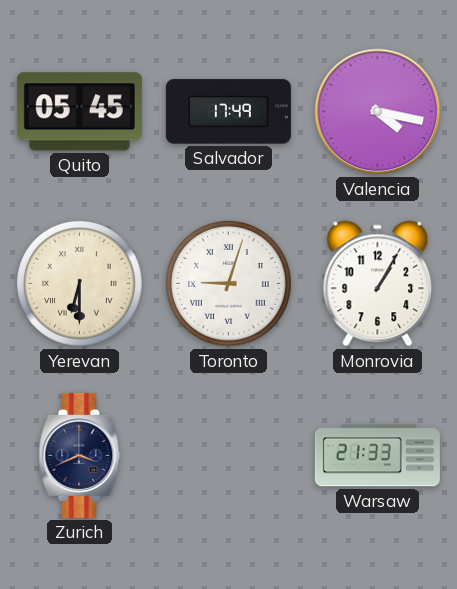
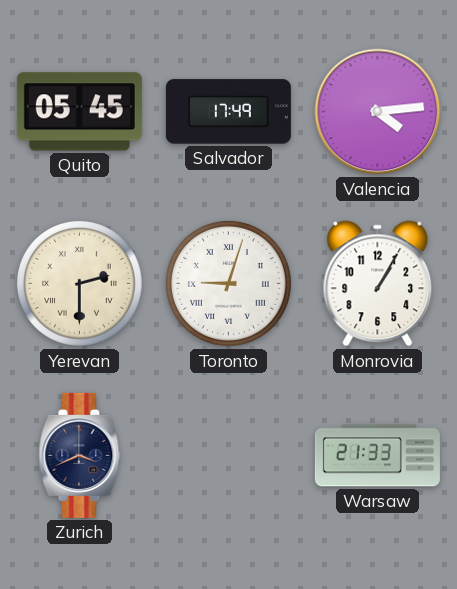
Valencia: 4:17 -> 4:14
Yerevan: 6:30 -> 2:30
